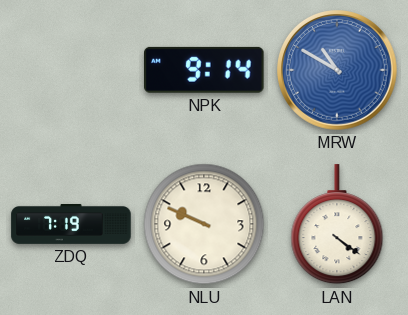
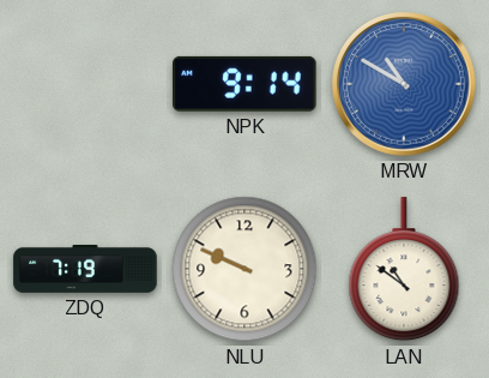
LAN: 4:21 -> 10:51
